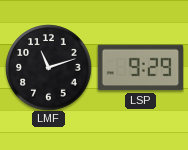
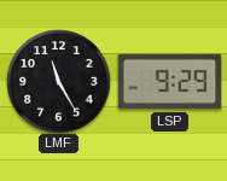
LMF: 11:12 -> 11:25
